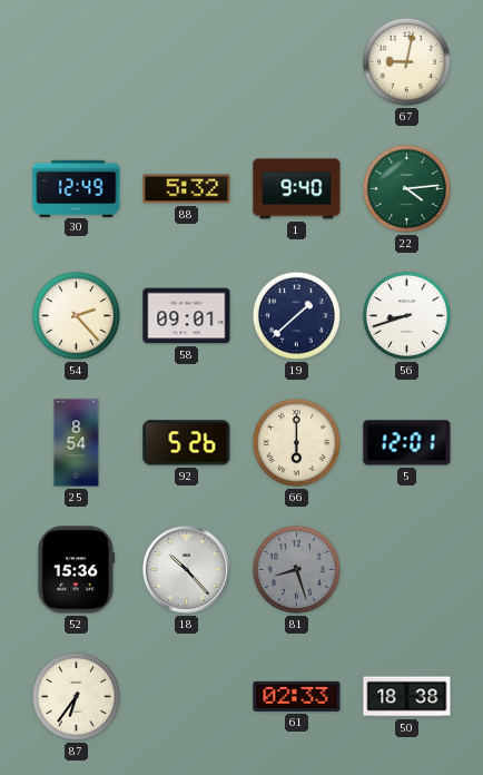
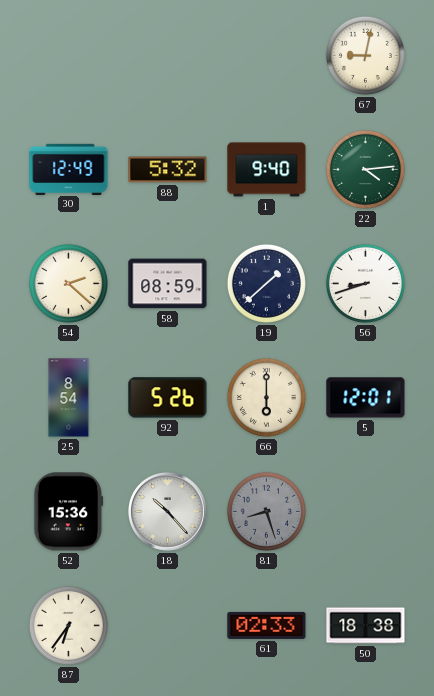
54: 2:23 -> 2:22
58: 09:01 -> 08:59
